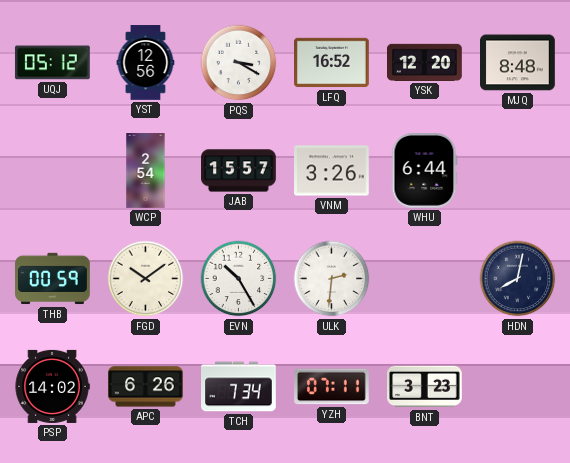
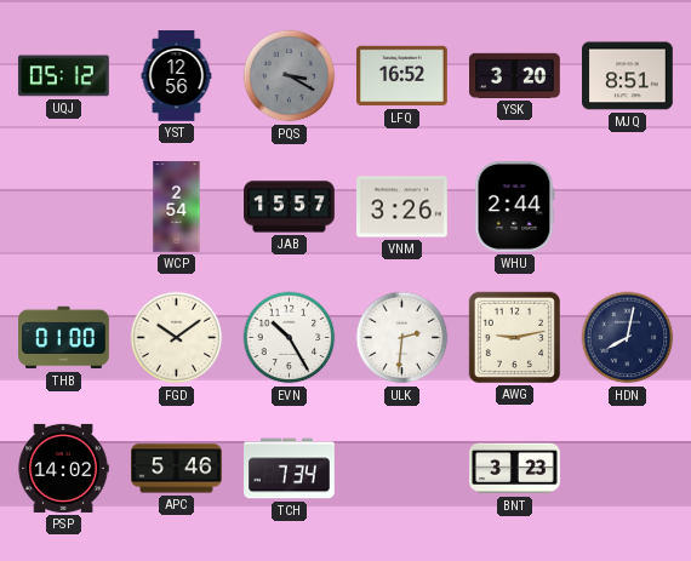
PQS dial: white -> grey
YSK: 12:20 -> 3:20
MJQ: 8:48 -> 8:51
WHU: 6:44 -> 2:44
THB: 00:59 -> 01:00
AWG: none -> 9:13
APC: 6:26 -> 5:46
YZH: 07:11 -> none
